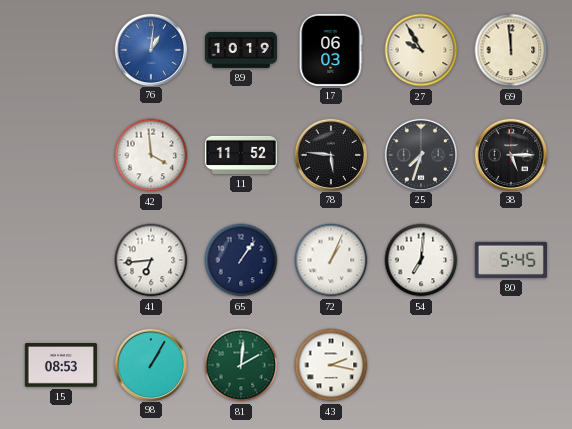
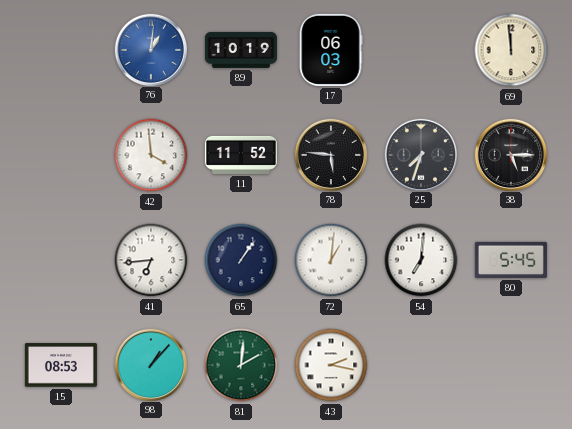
27: 9:55 -> none
72: 1:04 -> 1:01
98: 1:05 -> 1:07
